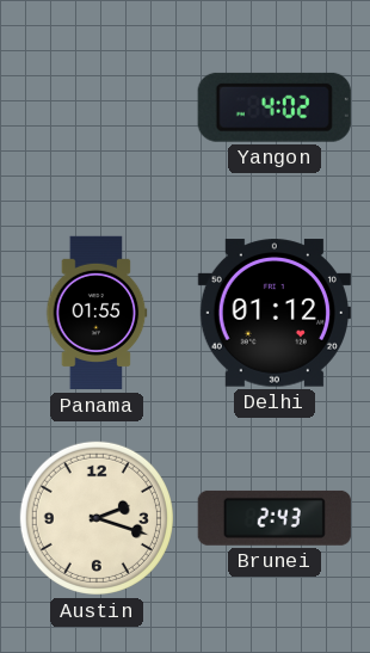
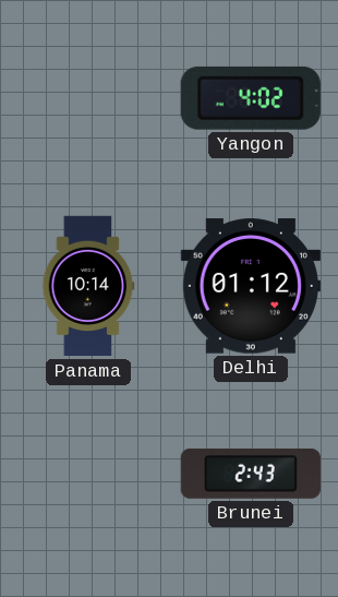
Panama: 01:55 -> 10:14
Austin: 2:18 -> none
